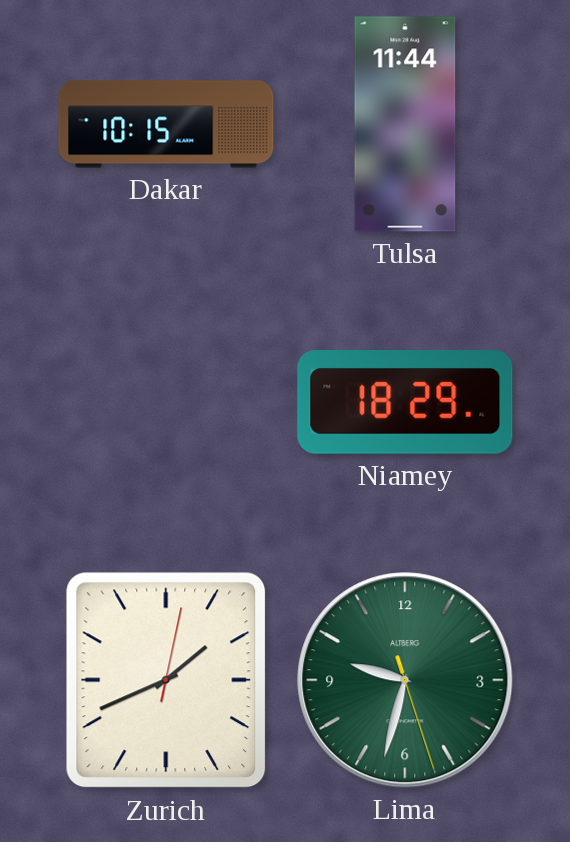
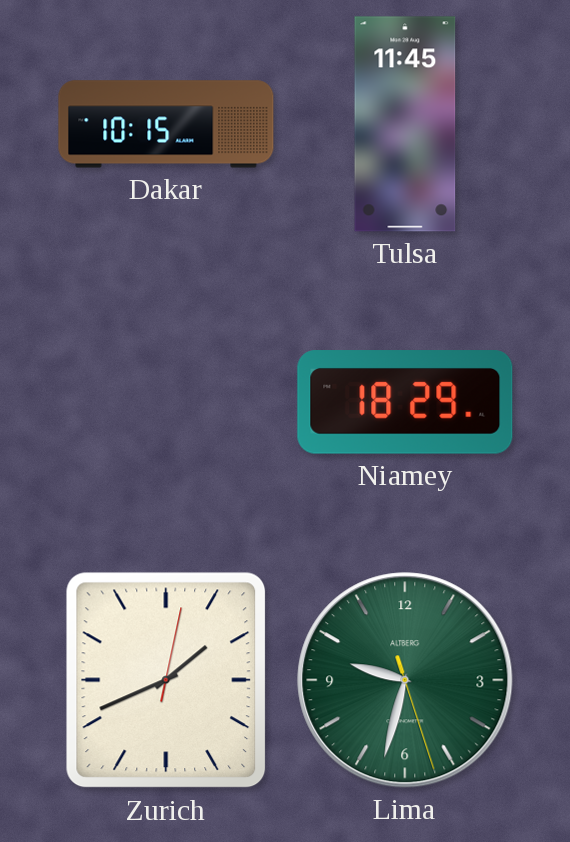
Tulsa: 11:44 -> 11:45
